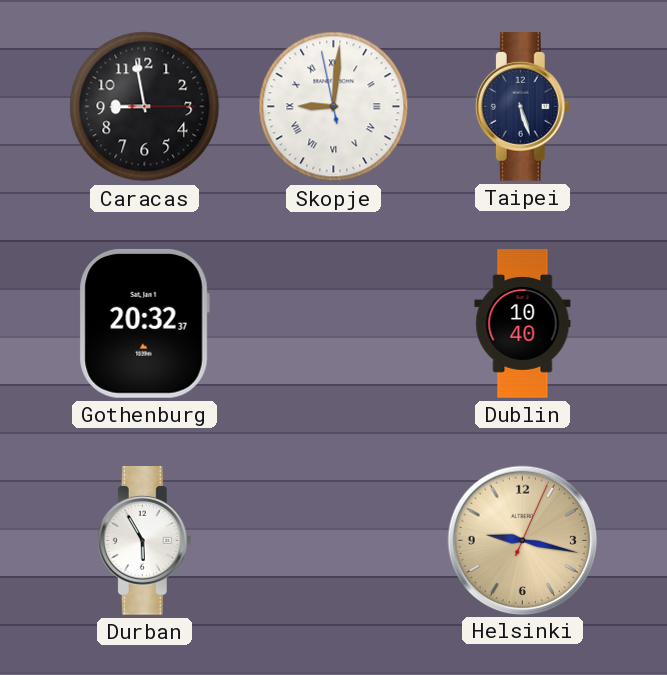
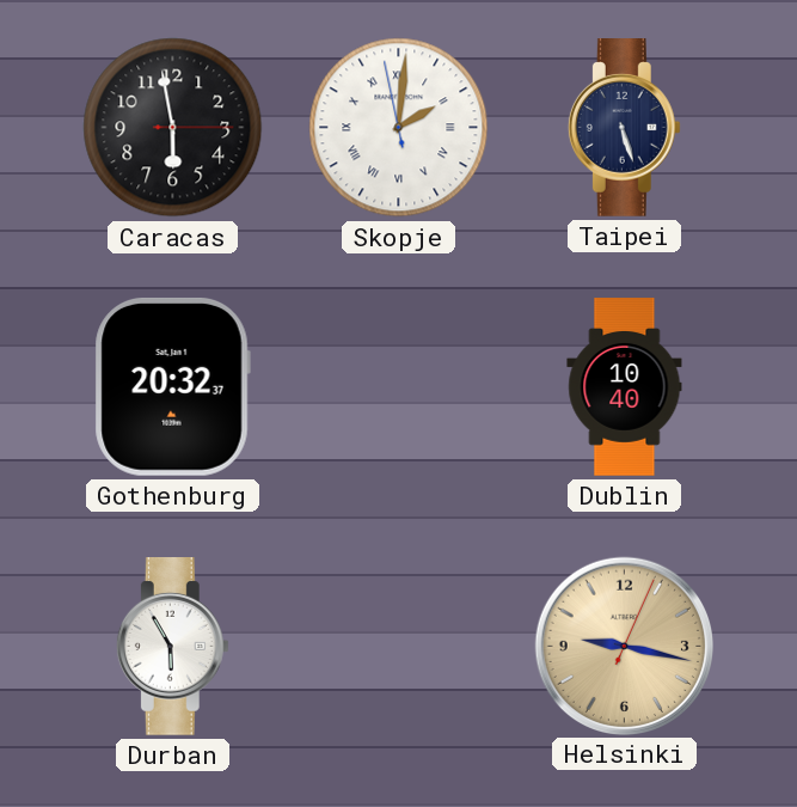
Caracas: 8:58 -> 5:58
Skopje: 9:00 -> 2:00
